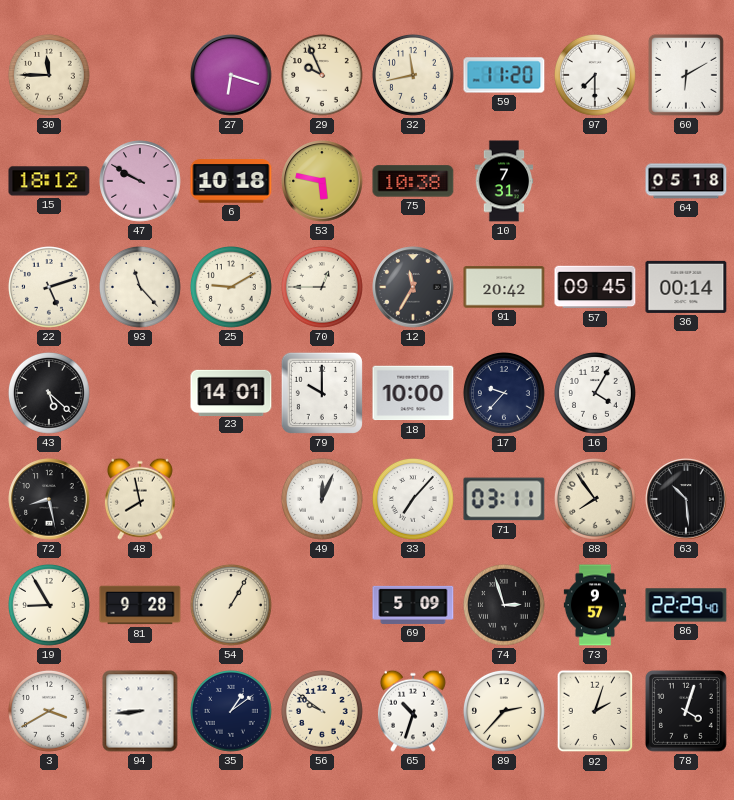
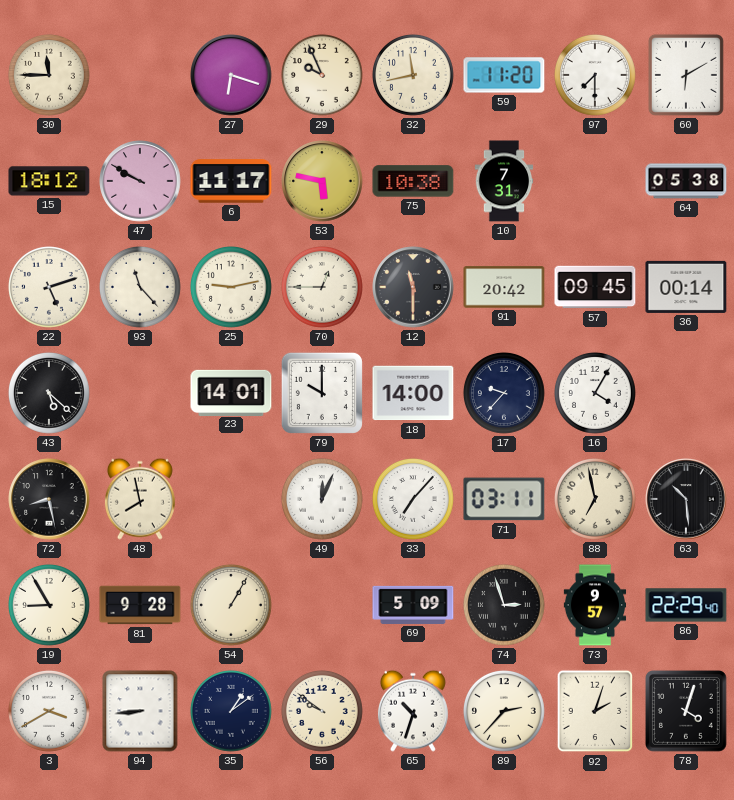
6: 10:18 -> 11:17
64: 05:18 -> 05:38
25: 9:10 -> 9:13
12: 11:35 -> 11:30
18: 10:00 -> 14:00
88: 7:54 -> 6:58
